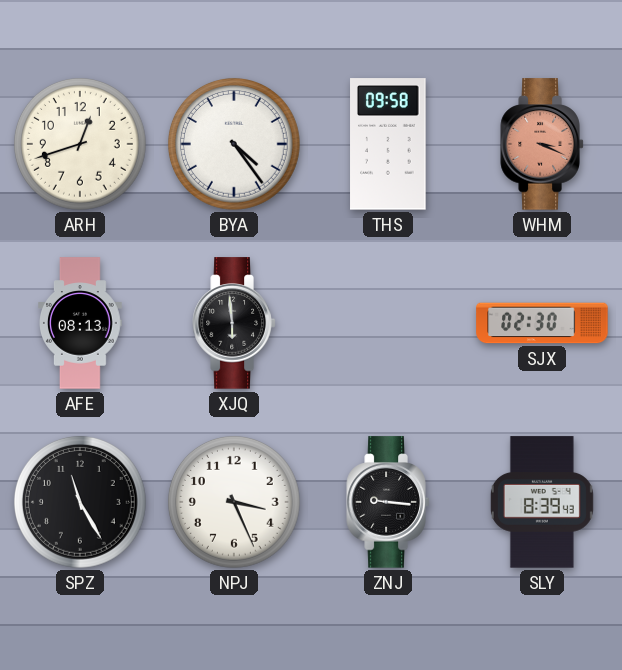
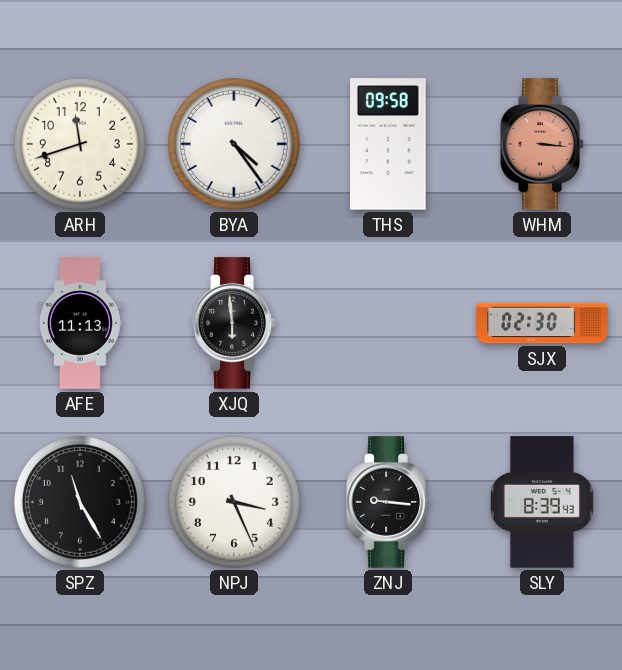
ARH: 12:42 -> 11:42
WHM: 3:19 -> 3:16
AFE: 08:13 -> 11:13
